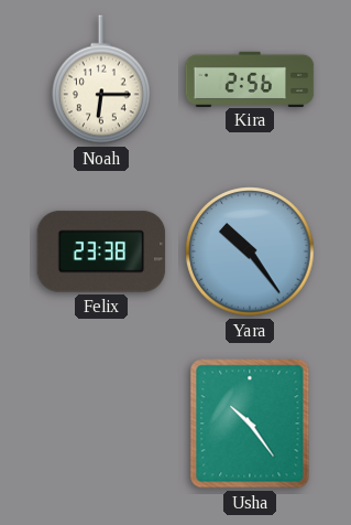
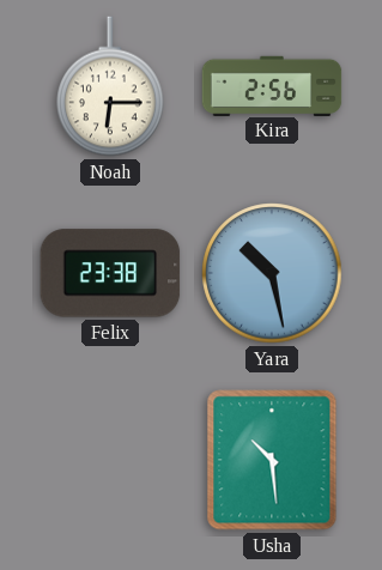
Yara: 10:24 -> 10:28
Usha: 10:24 -> 10:29
